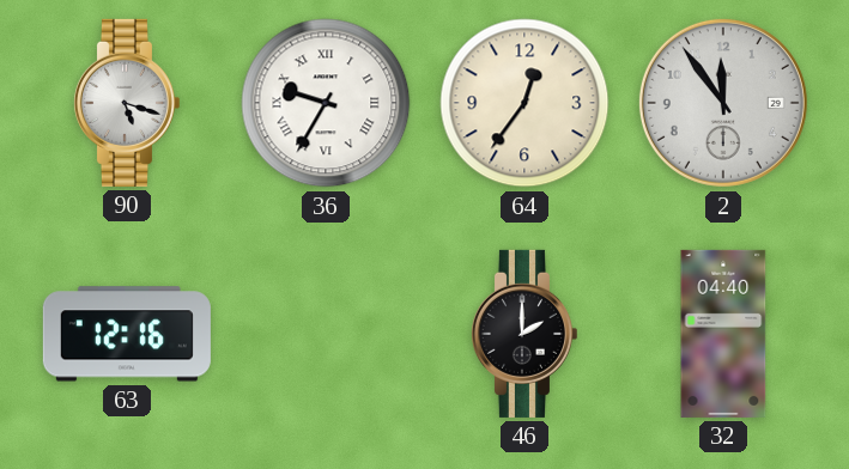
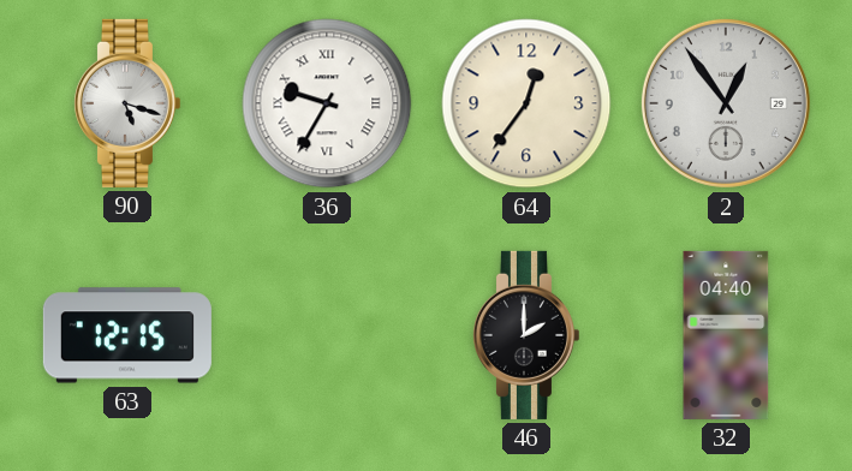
2: 11:54 -> 12:54
63: 12:16 -> 12:15
